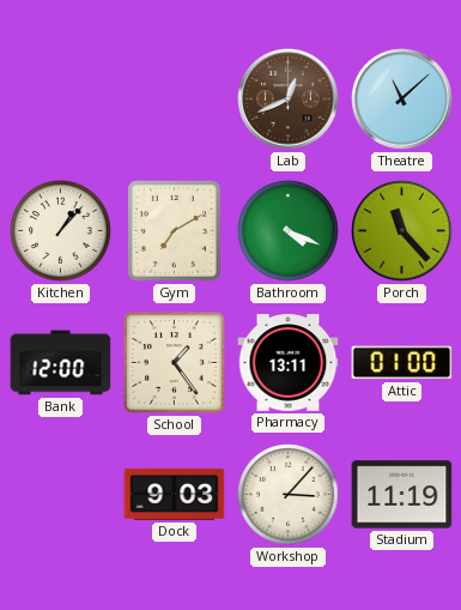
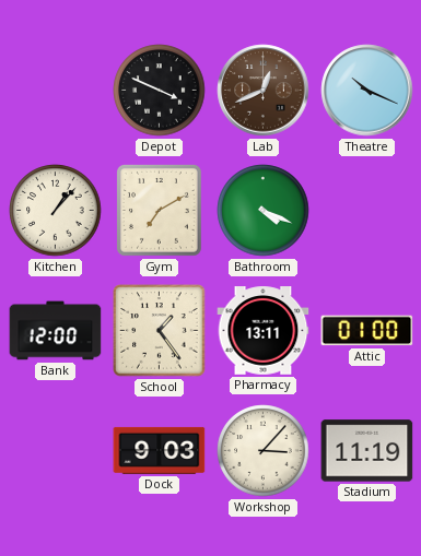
Depot: none -> 3:49
Theatre: 11:08 -> 10:19
Porch: 11:23 -> none
